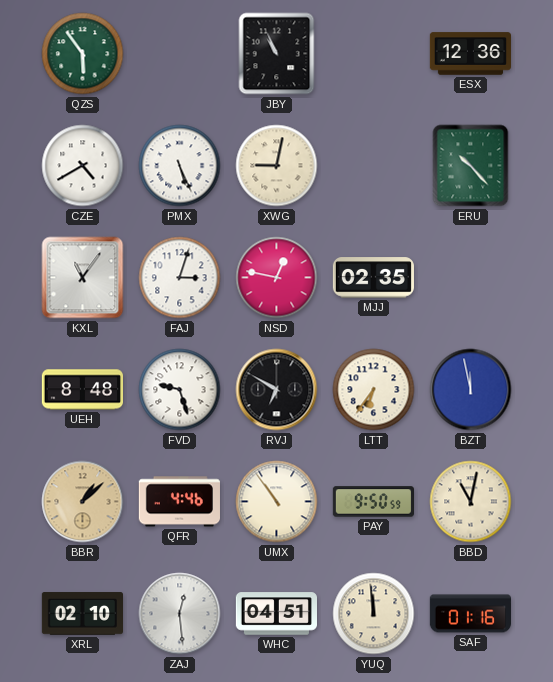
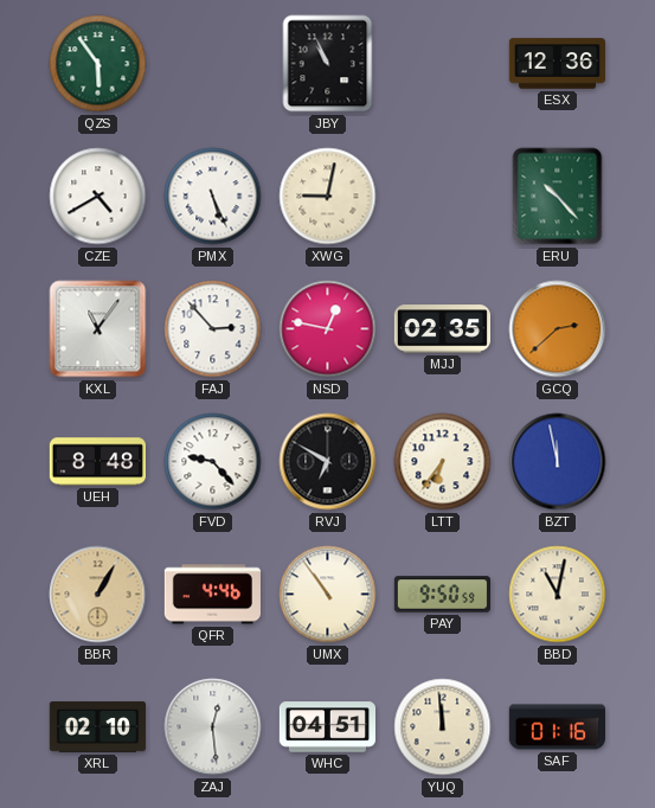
FAJ: 3:03 -> 2:53
GCQ: none -> 2:38
FVD: 9:27 -> 9:23
BBR: 1:08 -> 1:05
